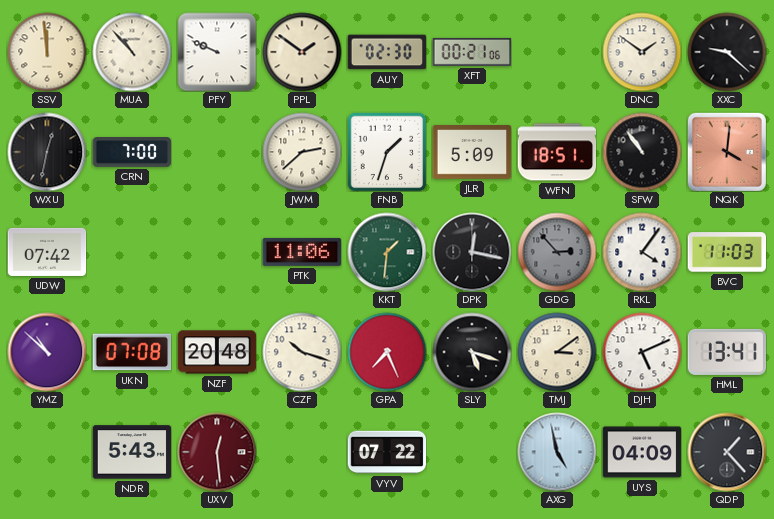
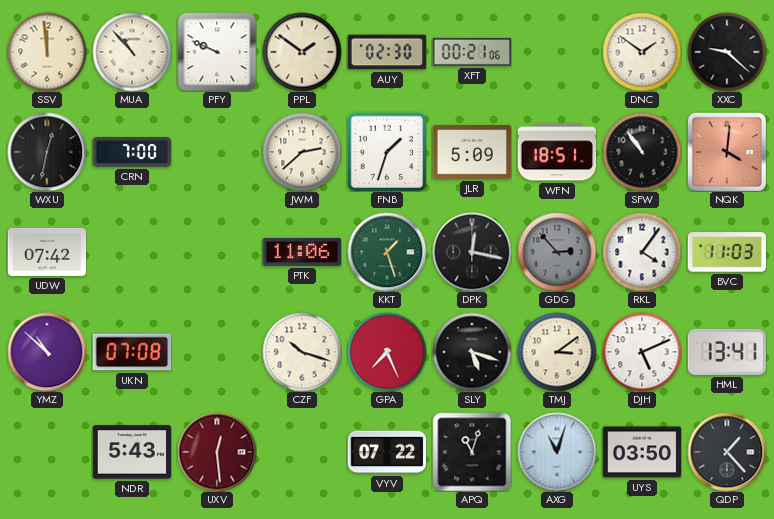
KKT: 1:31 -> 1:27
NZF: 20:48 -> none
APQ: none -> 11:03
AXG: 4:58 -> 11:03
UYS: 04:09 -> 03:50
